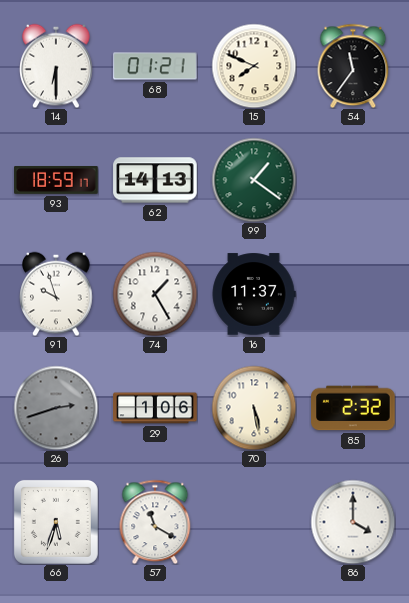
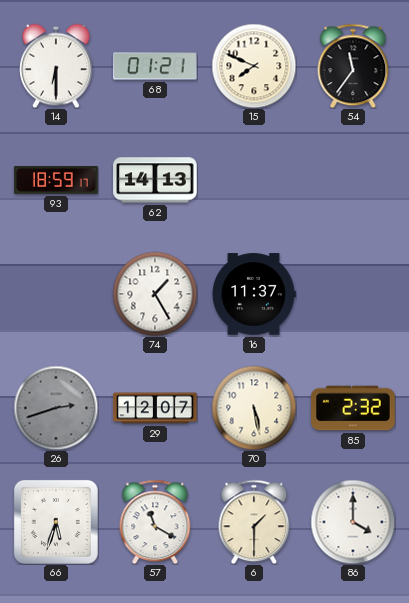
99: 1:21 -> none
91: 9:57 -> none
29: 1:06 -> 12:07
6: none -> 1:30
